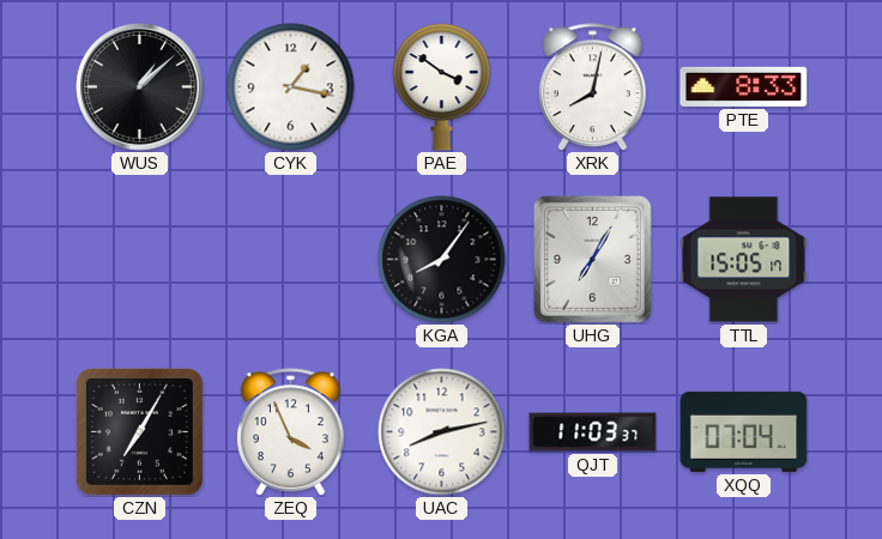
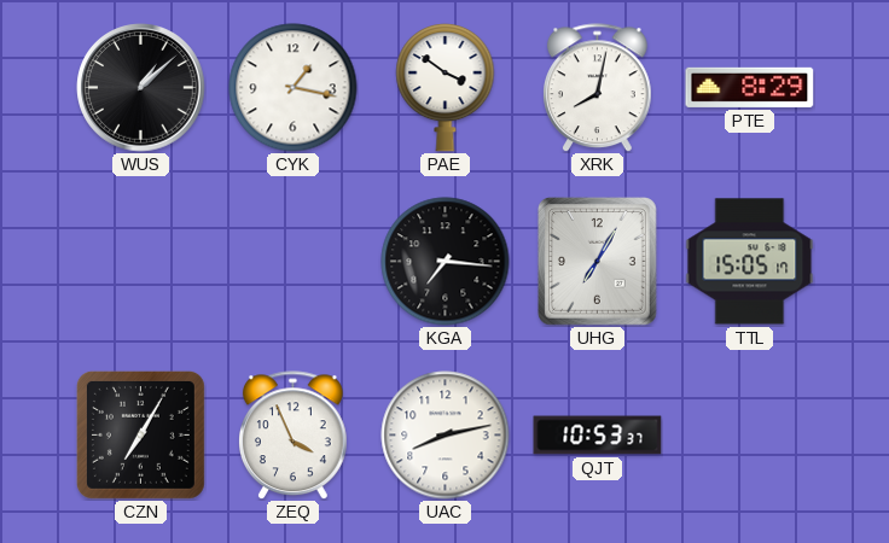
PTE: 8:33 -> 8:29
KGA: 8:06 -> 7:16
QJT: 11:03 -> 10:53
XQQ: 07:04 -> none
